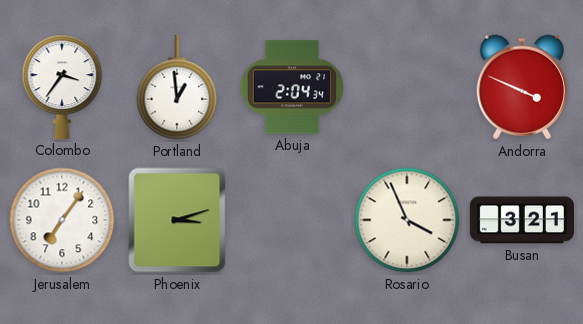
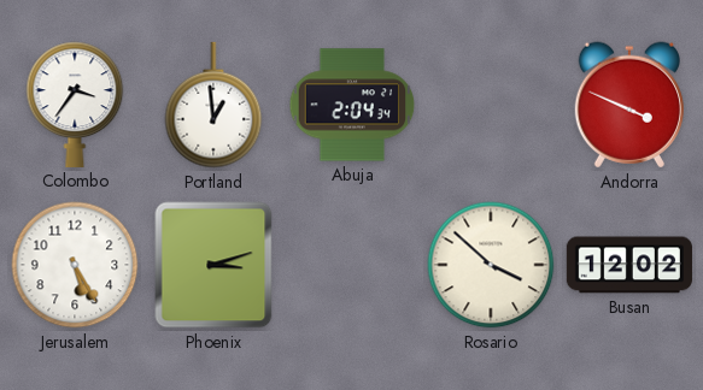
Jerusalem: 7:06 -> 5:25
Rosario: 3:56 -> 3:52
Busan: 3:21 -> 12:02
